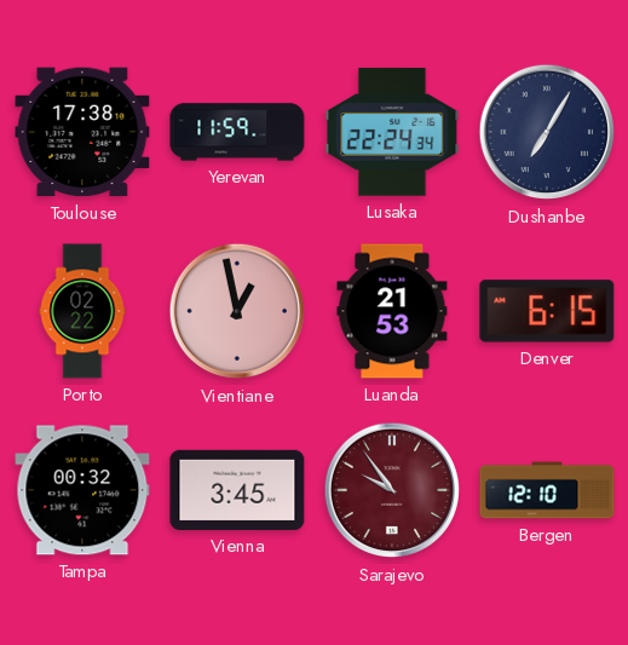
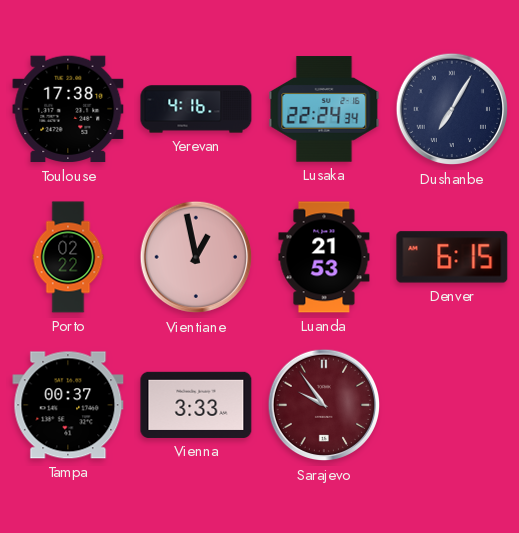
Yerevan: 11:59 -> 4:16
Tampa: 00:32 -> 00:37
Vienna: 3:45 -> 3:33
Bergen: 12:10 -> none
